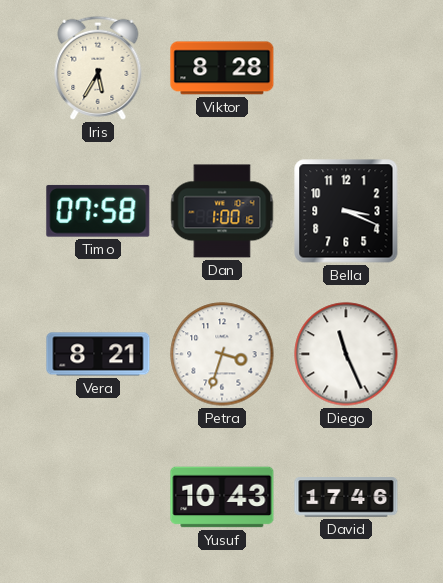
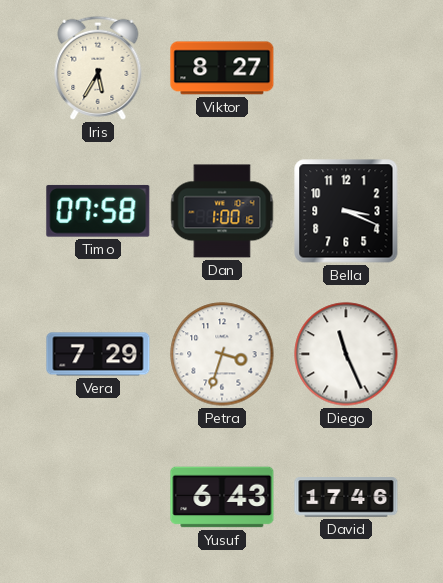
Viktor: 8:28 -> 8:27
Vera: 8:21 -> 7:29
Yusuf: 10:43 -> 6:43
